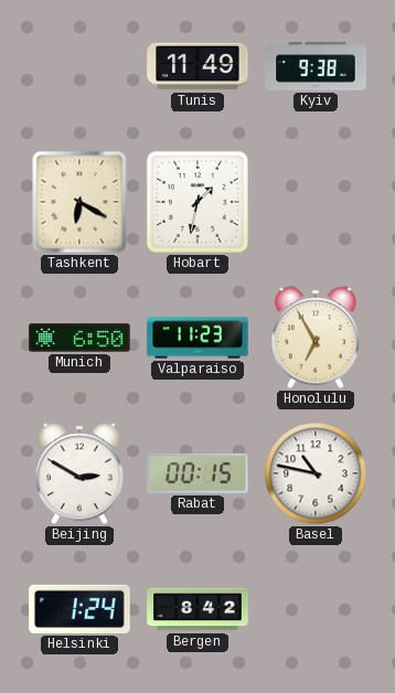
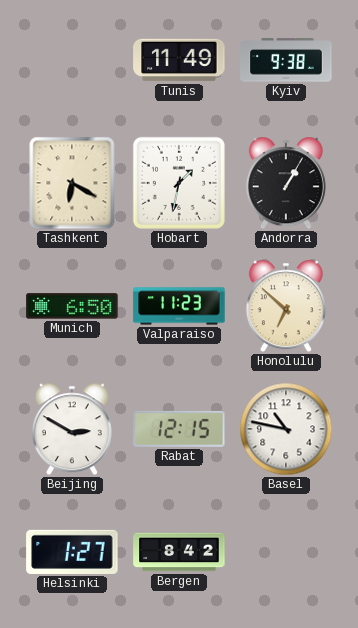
Andorra: none -> 1:05
Honolulu: 6:55 -> 6:52
Rabat: 00:15 -> 12:15
Helsinki: 1:24 -> 1:27
